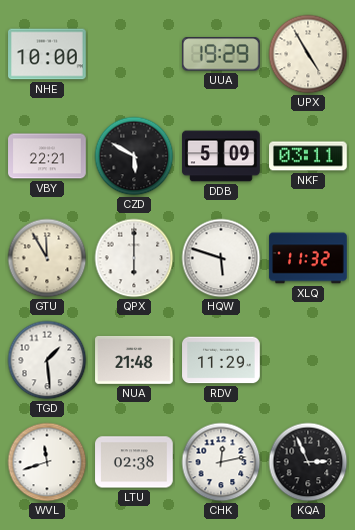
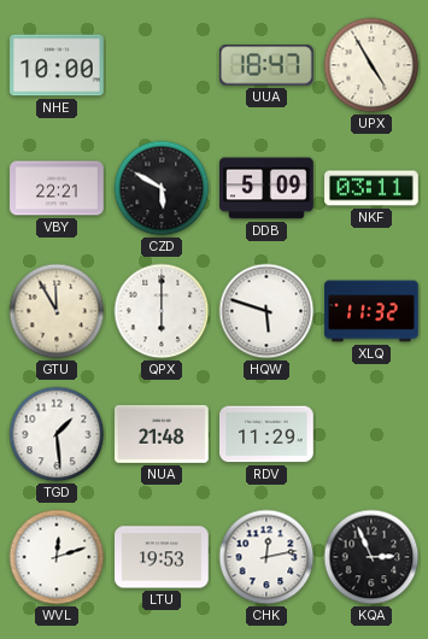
UUA: 19:29 -> 18:47
WVL: 11:42 -> 12:12
LTU: 02:38 -> 19:53
